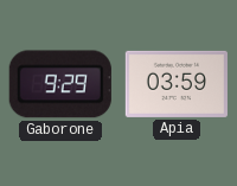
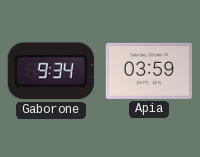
Gaborone: 9:29 -> 9:34
